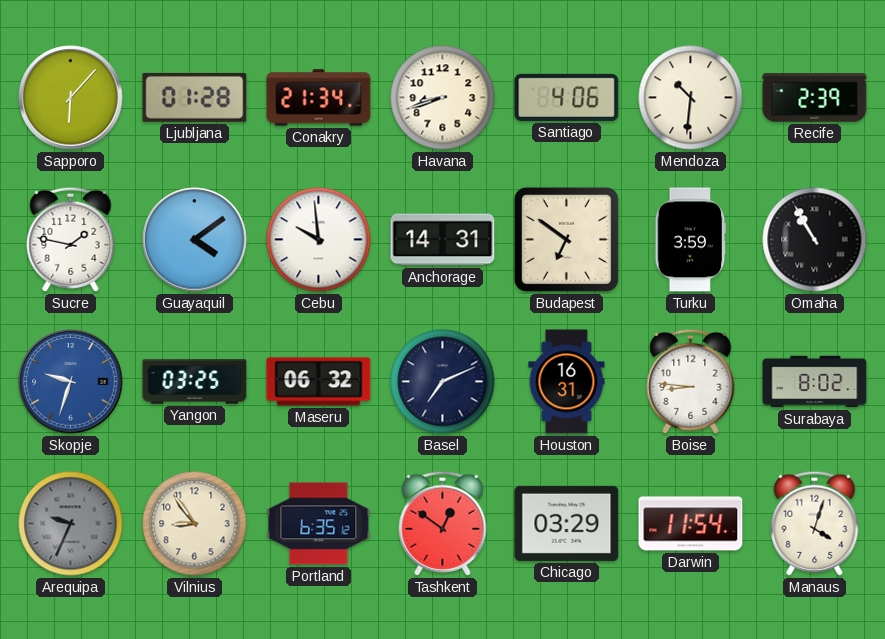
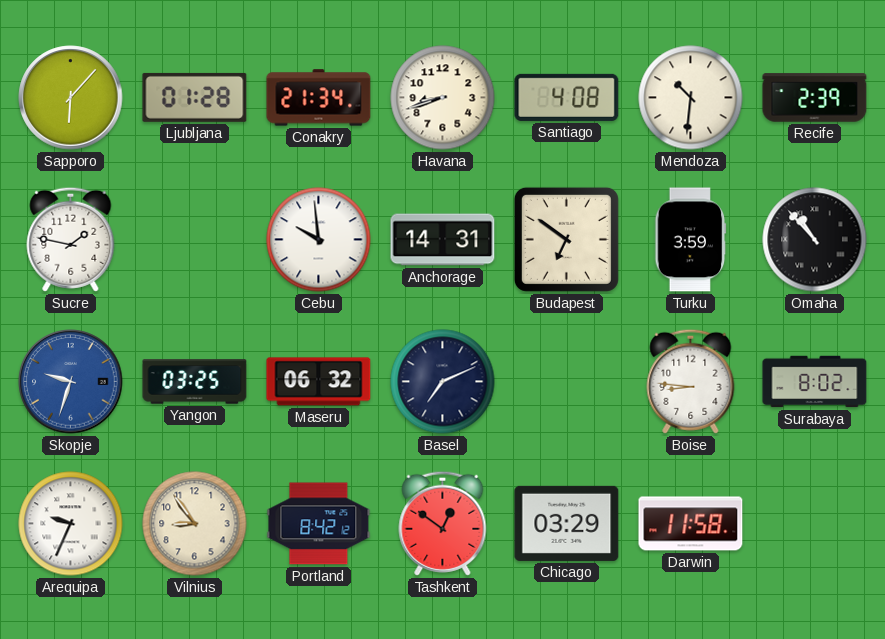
Santiago: 4:06 -> 4:08
Guayaquil: 4:09 -> none
Omaha: 10:55 -> 10:53
Houston: 16:31 -> none
Arequipa dial: grey -> white
Portland: 6:35 -> 8:42
Darwin: 11:54 -> 11:58
Manaus: 4:03 -> none
